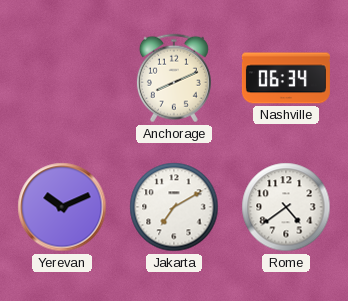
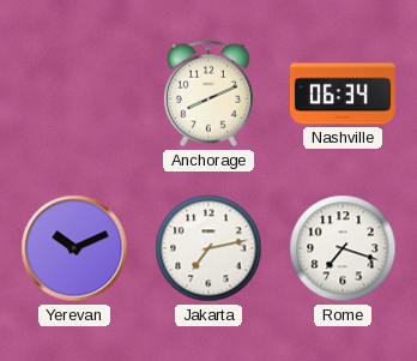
Jakarta: 7:10 -> 7:13
Rome: 4:39 -> 7:18
